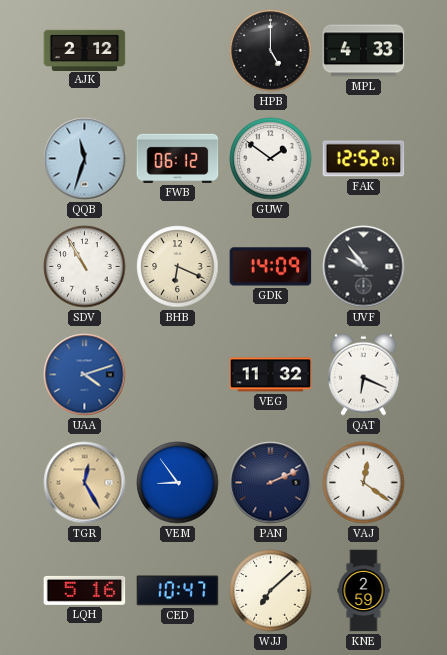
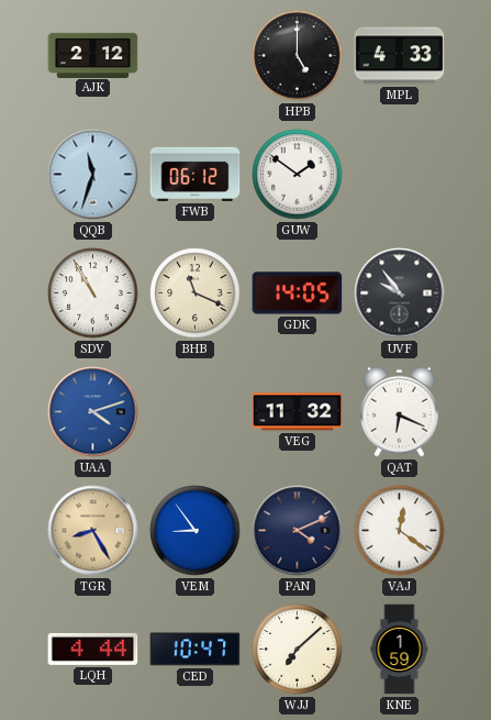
FAK: 12:52 -> none
BHB: 6:19 -> 11:19
GDK: 14:09 -> 14:05
TGR: 12:25 -> 8:25
PAN: 2:11 -> 4:11
LQH: 5:16 -> 4:44
KNE: 2:59 -> 1:59
